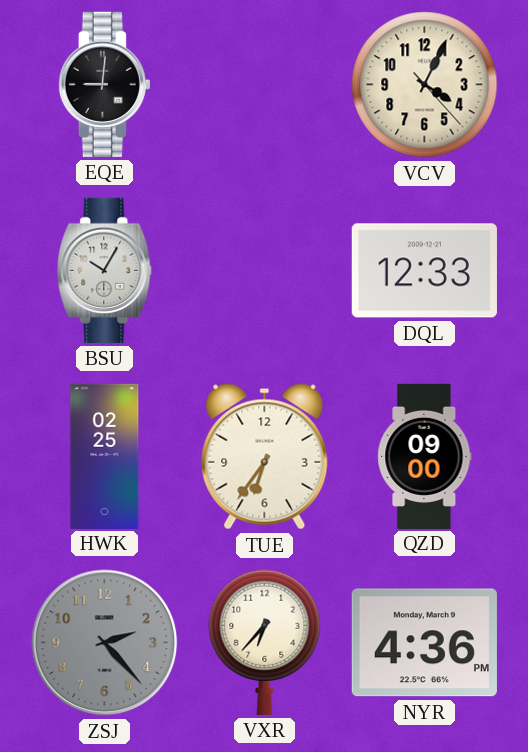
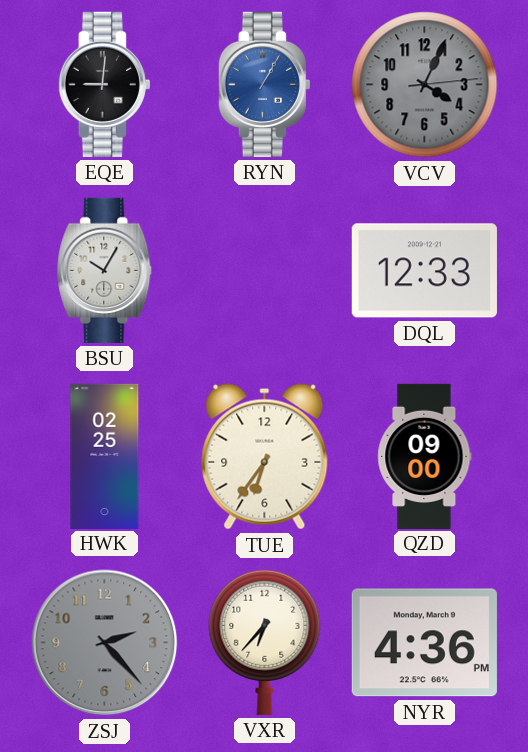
RYN: none -> 1:05
VCV: 4:04:23 -> 4:04:14
VCV dial: cream -> grey
